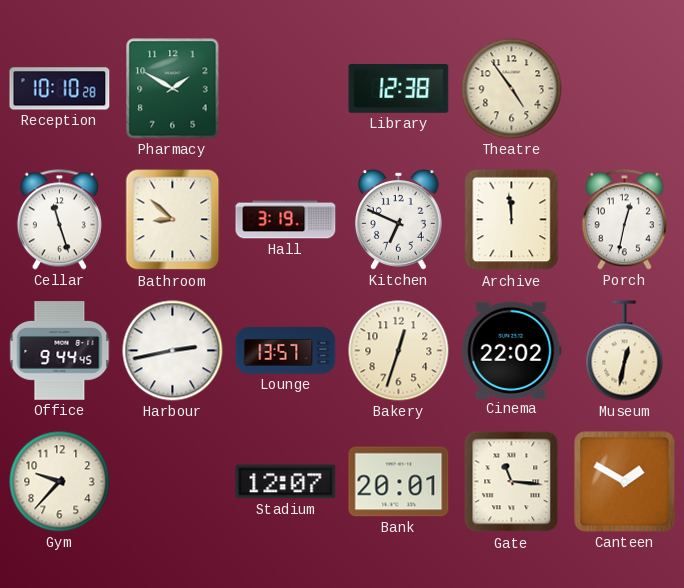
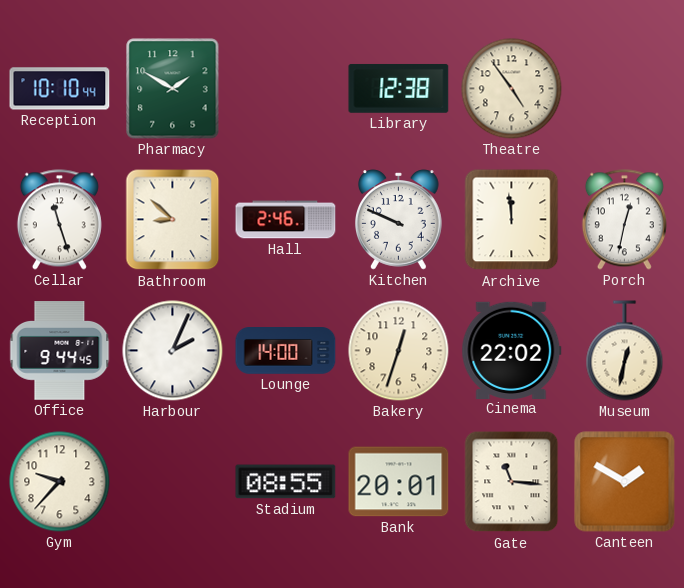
Reception: 10:10:28 -> 10:10:44
Hall: 3:19 -> 2:46
Kitchen: 6:49 -> 9:49
Harbour: 2:43 -> 2:04
Lounge: 13:57 -> 14:00
Stadium: 12:07 -> 08:55
